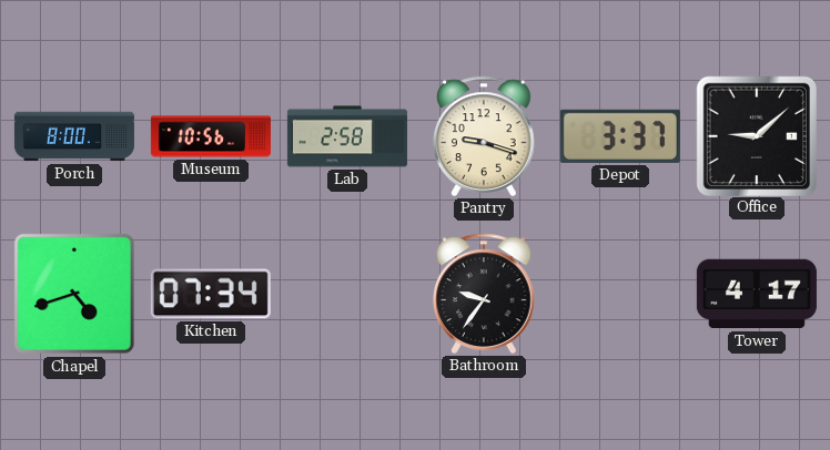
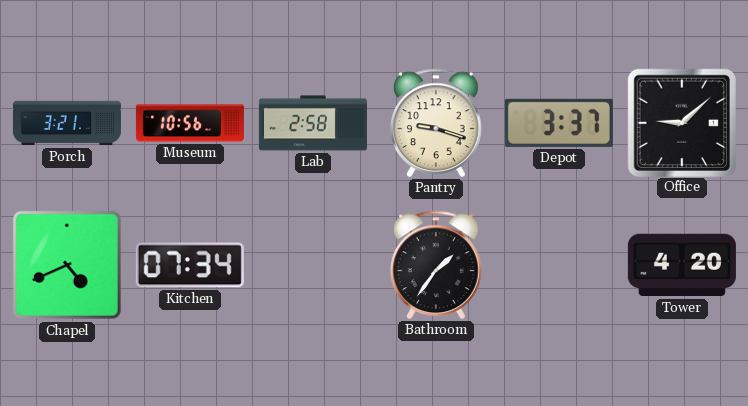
Porch: 8:00 -> 3:21
Chapel: 4:42 -> 4:41
Bathroom: 9:36 -> 1:36
Tower: 4:17 -> 4:20
